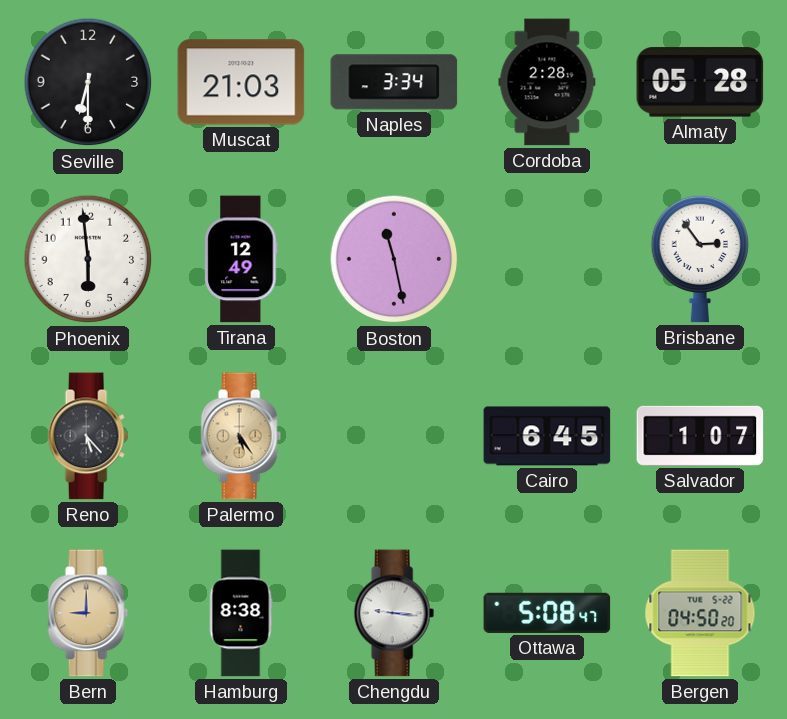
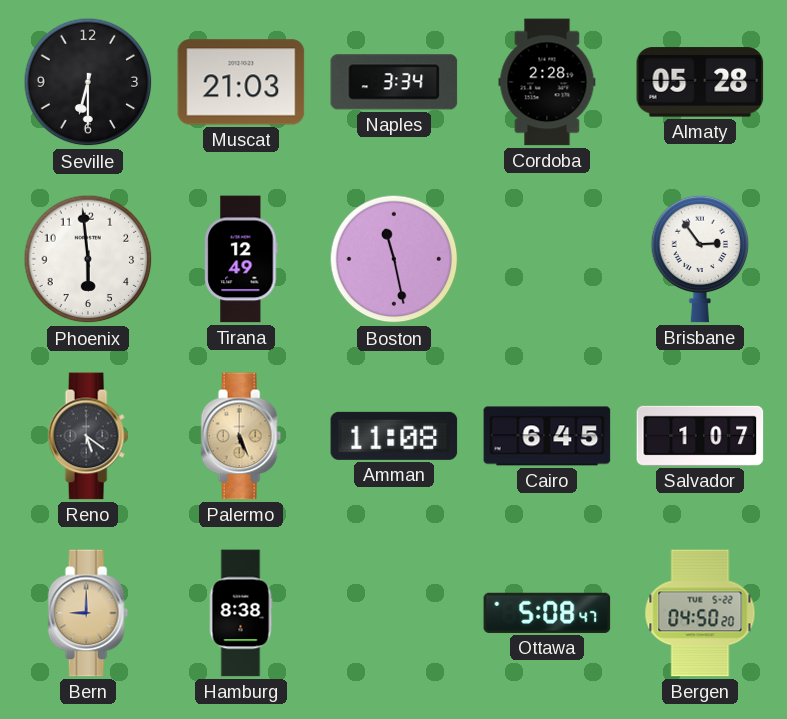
Reno: 5:23 -> 5:21
Palermo: 5:24 -> 5:26
Amman: none -> 11:08
Chengdu: 9:16 -> none
